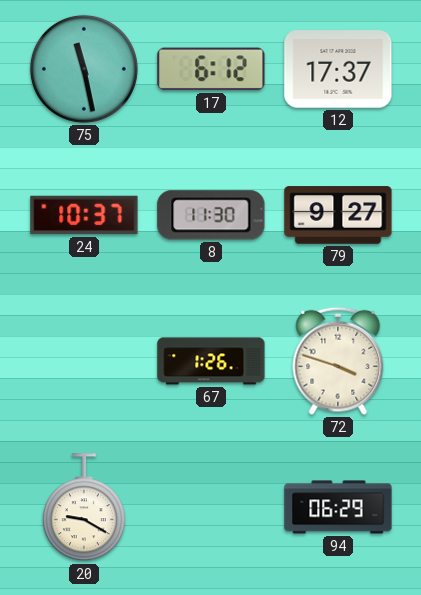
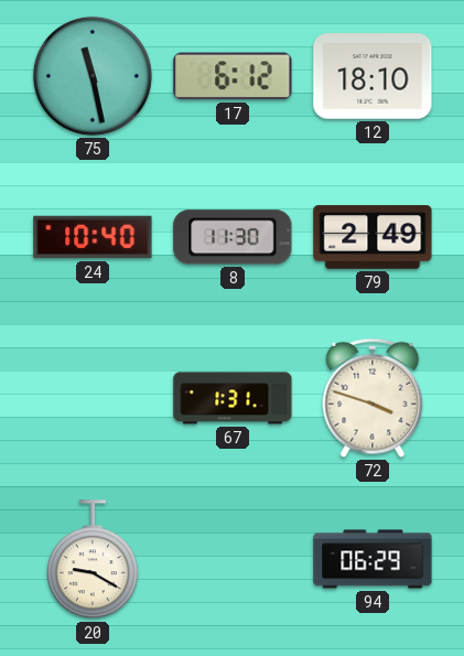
12: 17:37 -> 18:10
24: 10:37 -> 10:40
79: 9:27 -> 2:49
67: 1:26 -> 1:31
